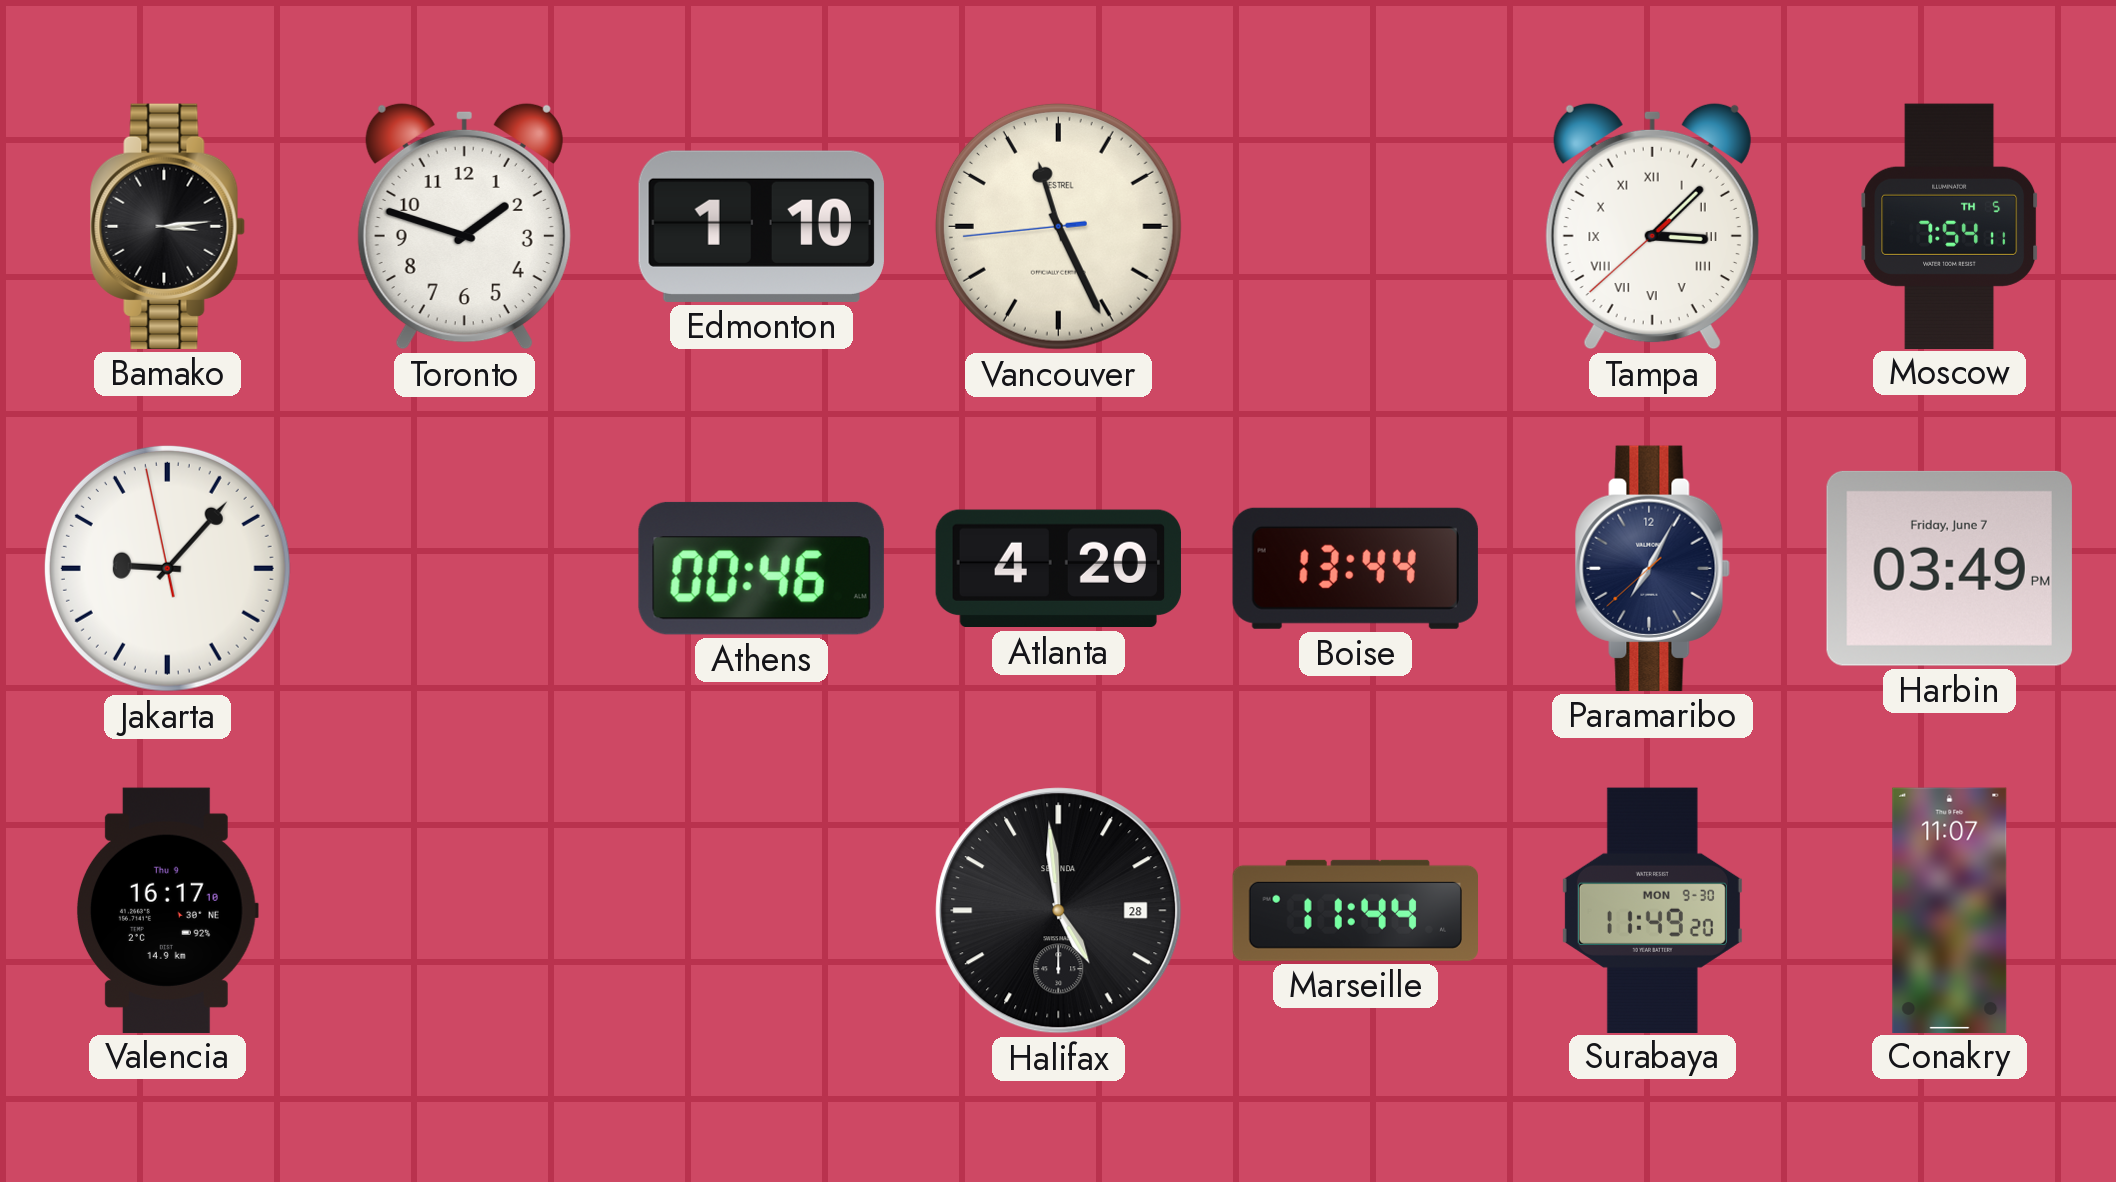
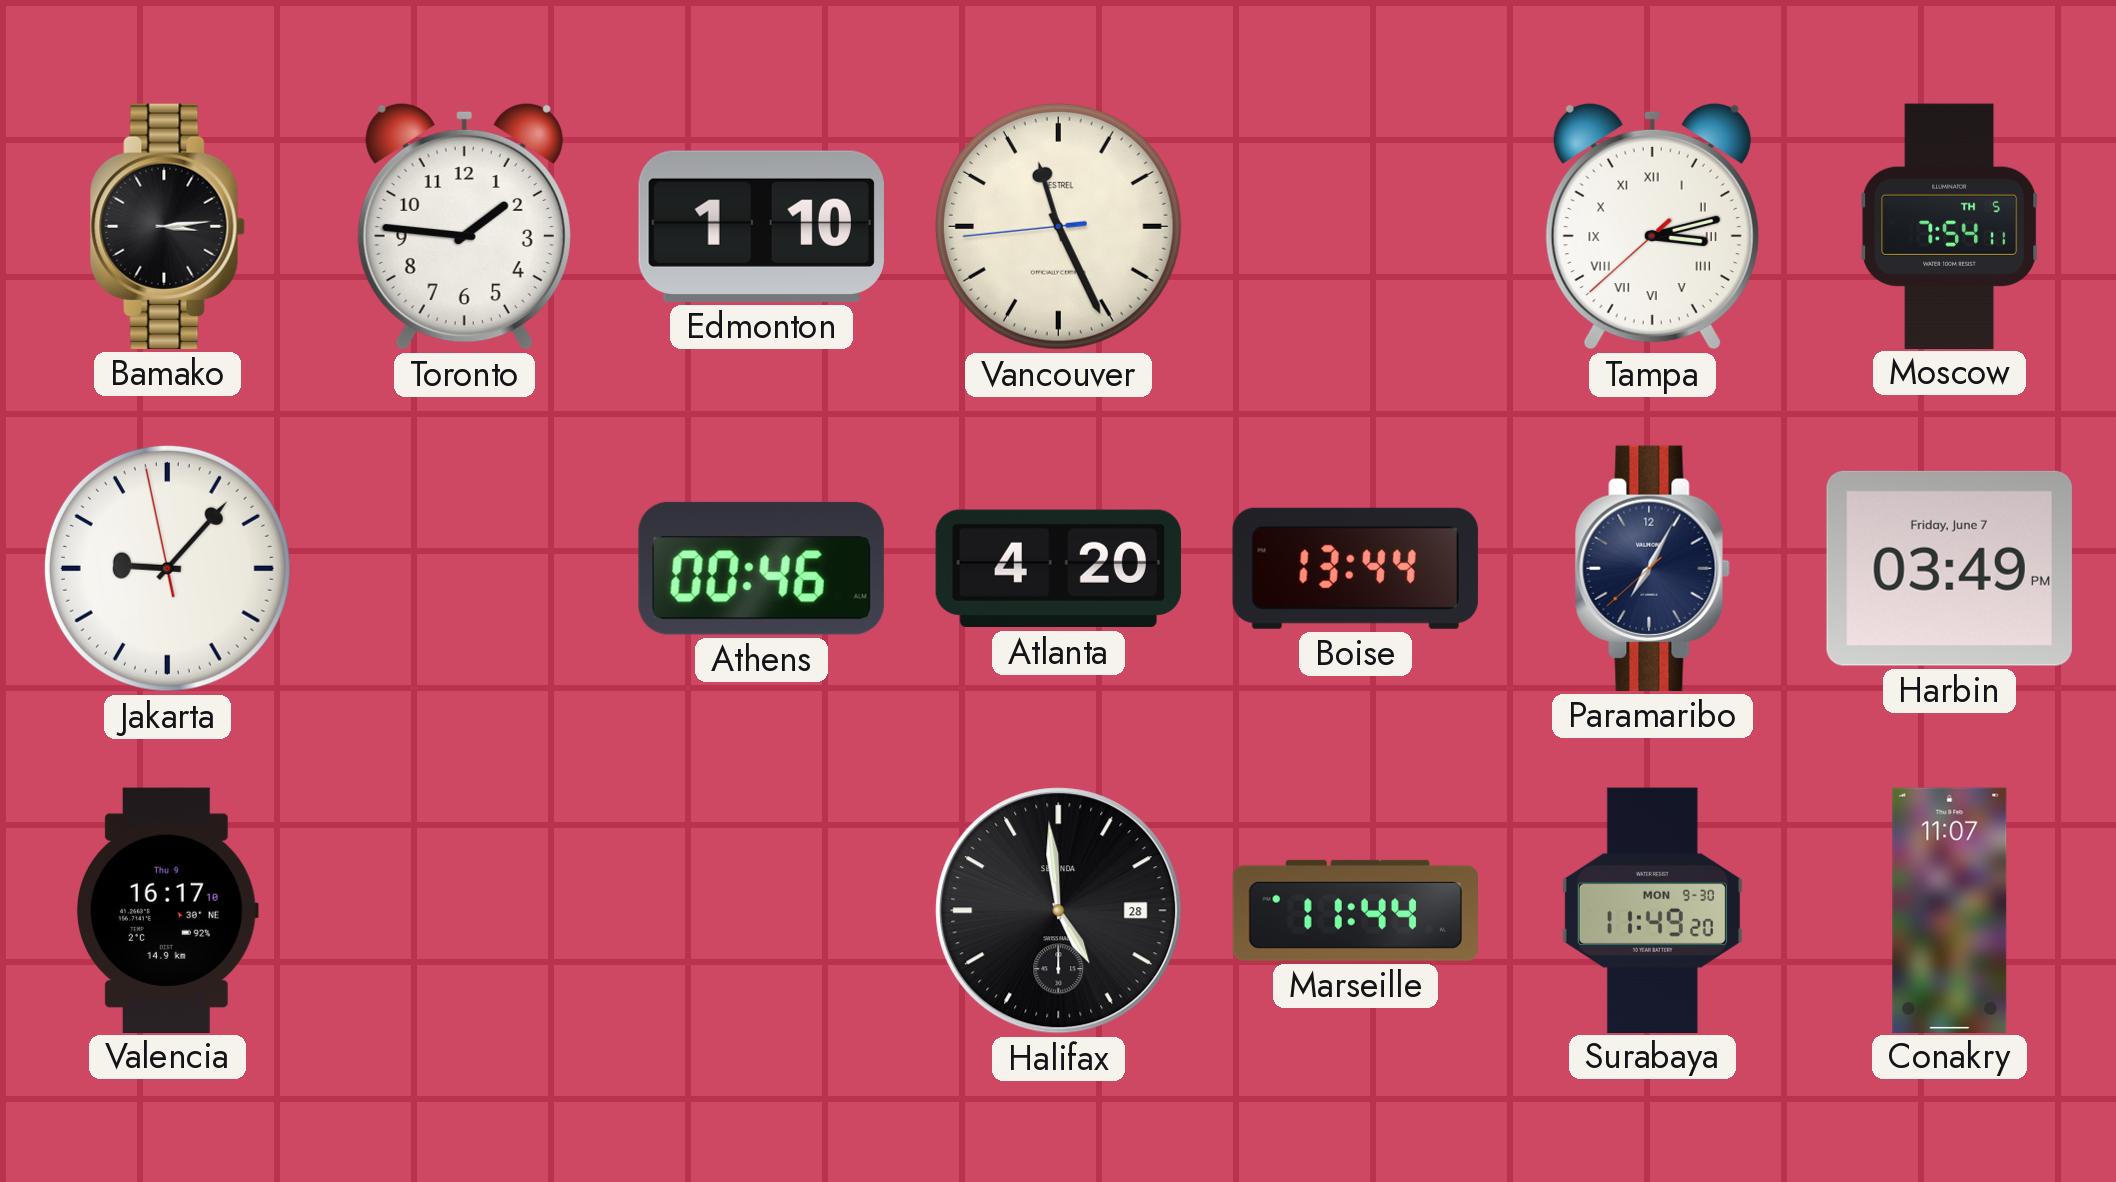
Toronto: 1:48 -> 1:46
Tampa: 3:07 -> 3:12
